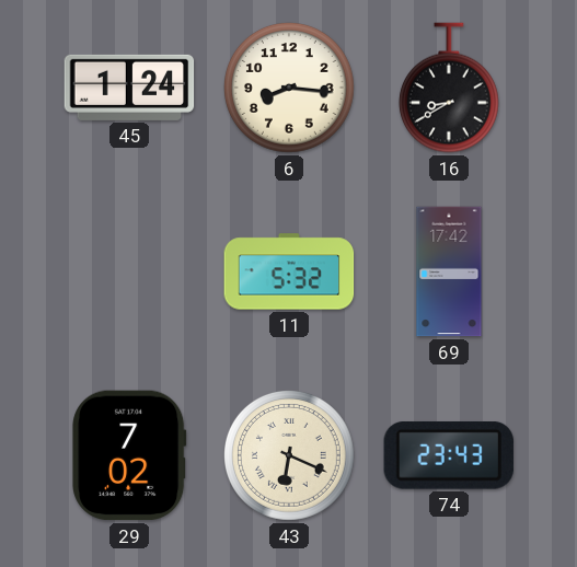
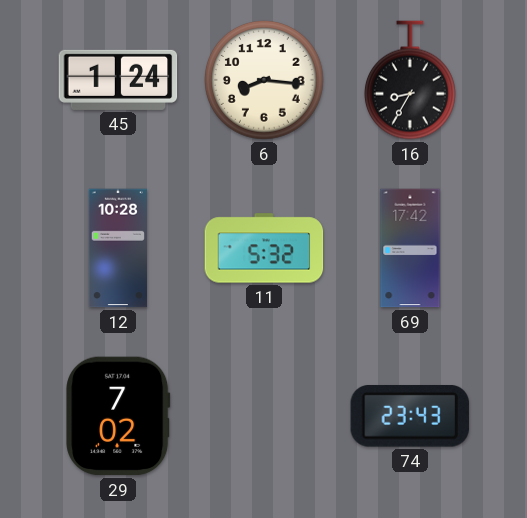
16: 8:40 -> 8:35
12: none -> 10:28
43: 6:19 -> none
